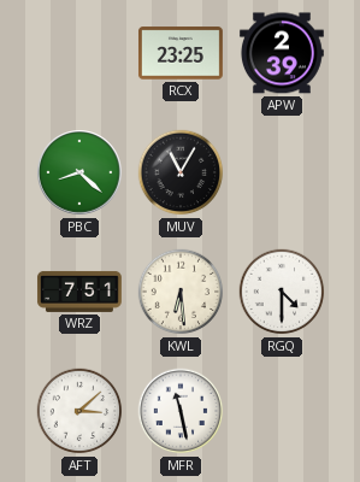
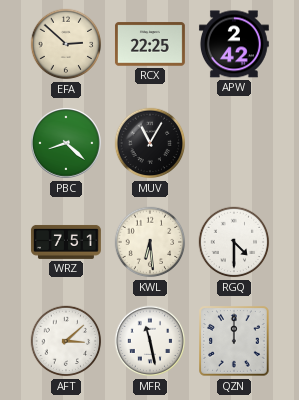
EFA: none -> 2:52
RCX: 23:25 -> 22:25
APW: 2:39 -> 2:42
QZN: none -> 12:00
